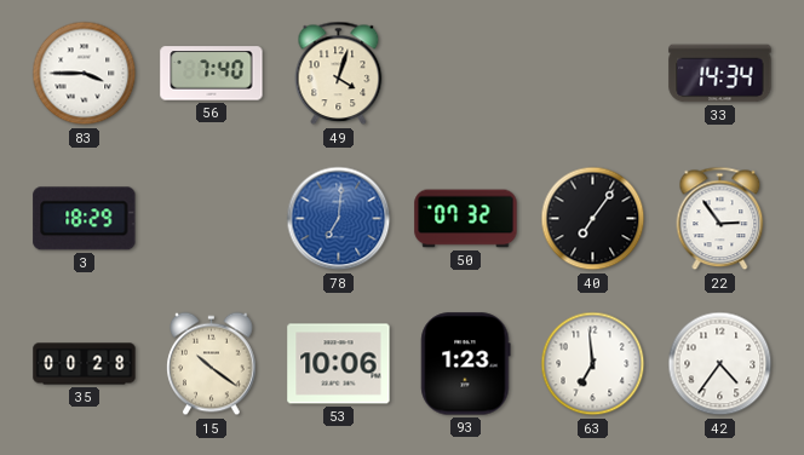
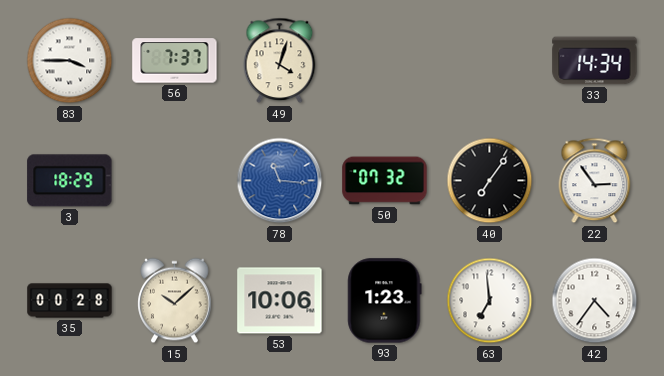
56: 7:40 -> 7:37
78: 7:01 -> 11:16
15: 10:21 -> 10:08
